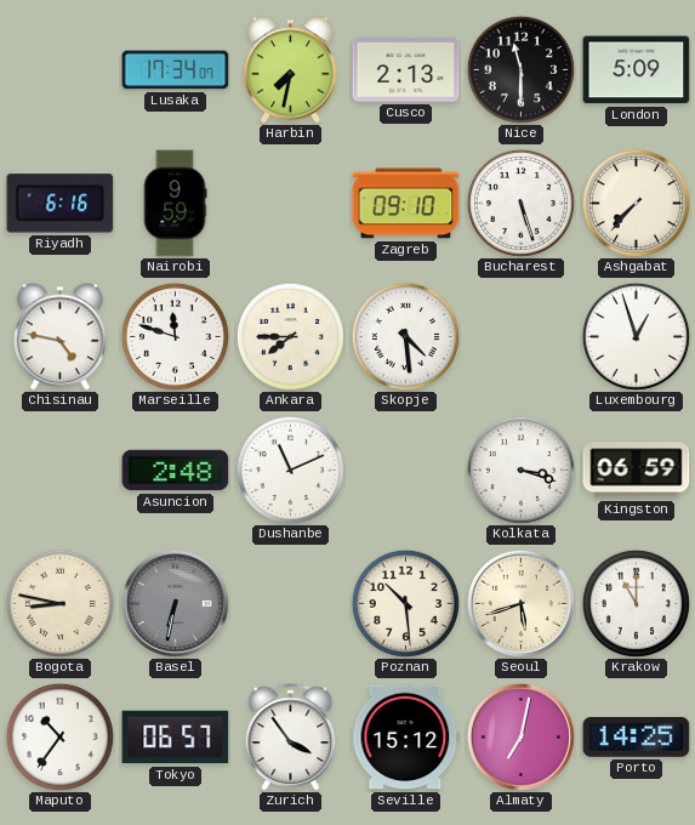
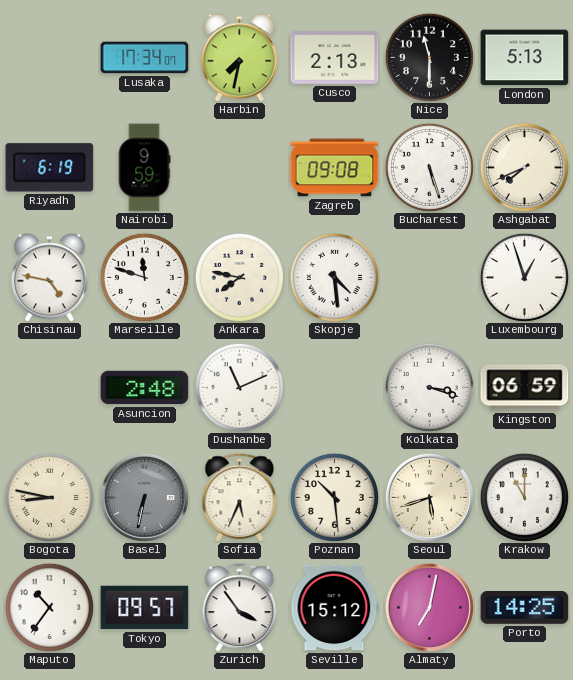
London: 5:09 -> 5:13
Riyadh: 6:16 -> 6:19
Zagreb: 09:10 -> 09:08
Ashgabat: 7:37 -> 7:41
Ankara: 7:45 -> 7:47
Sofia: none -> 5:34
Tokyo: 06:57 -> 09:57
